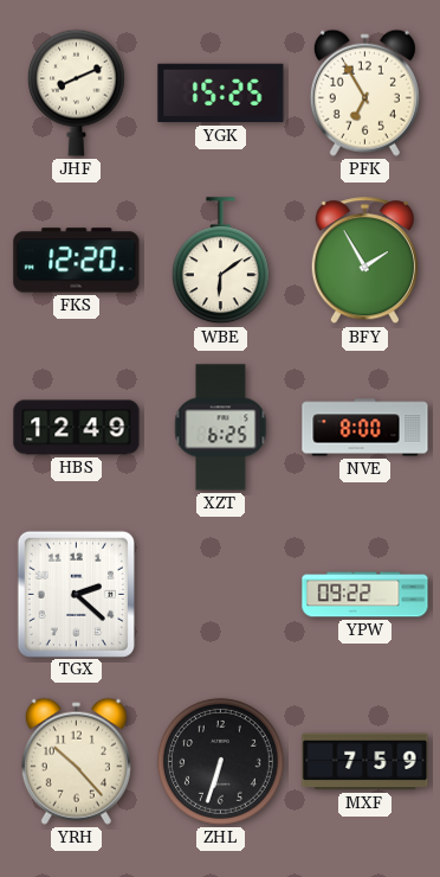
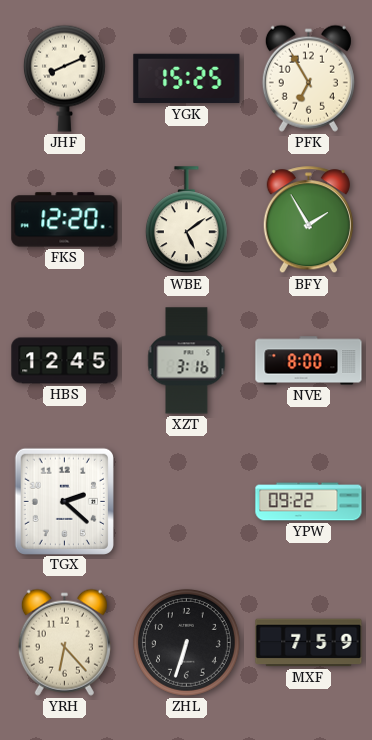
WBE: 6:09 -> 5:09
HBS: 12:49 -> 12:45
XZT: 6:25 -> 3:16
YRH: 10:23 -> 6:23
